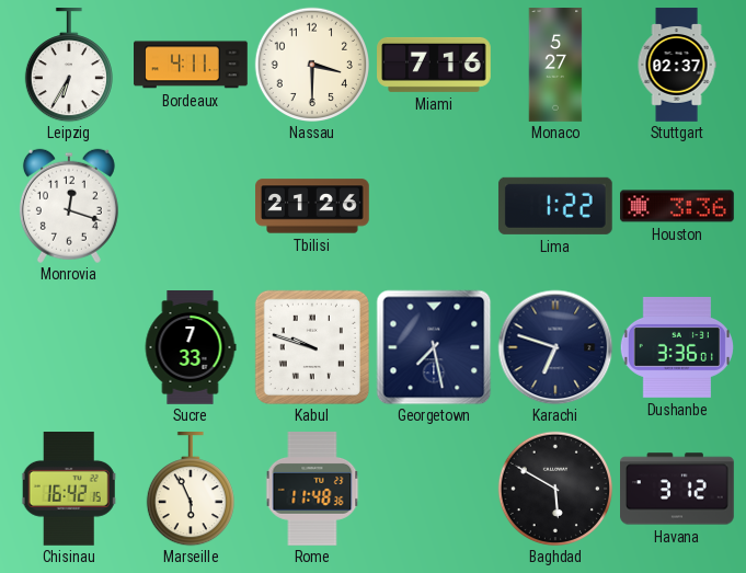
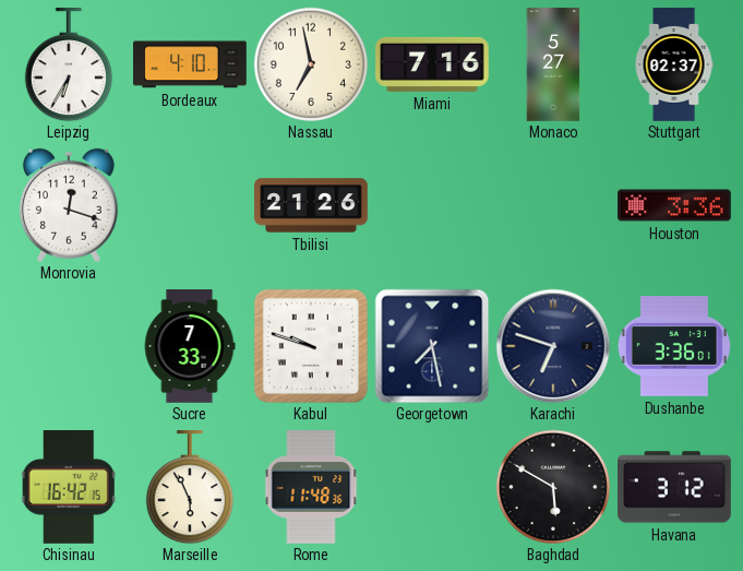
Bordeaux: 4:11 -> 4:10
Nassau: 3:30 -> 6:58
Lima: 1:22 -> none
